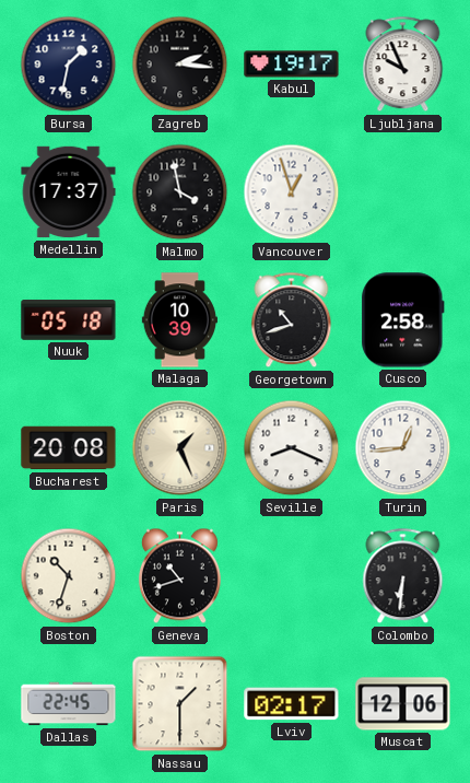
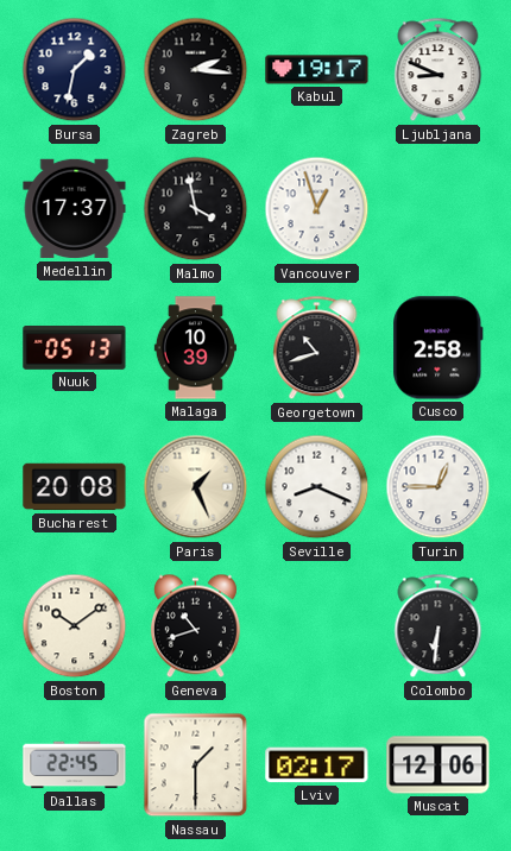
Ljubljana: 9:56 -> 8:49
Nuuk: 05:18 -> 05:13
Turin: 12:44 -> 12:45
Boston: 10:33 -> 10:09
